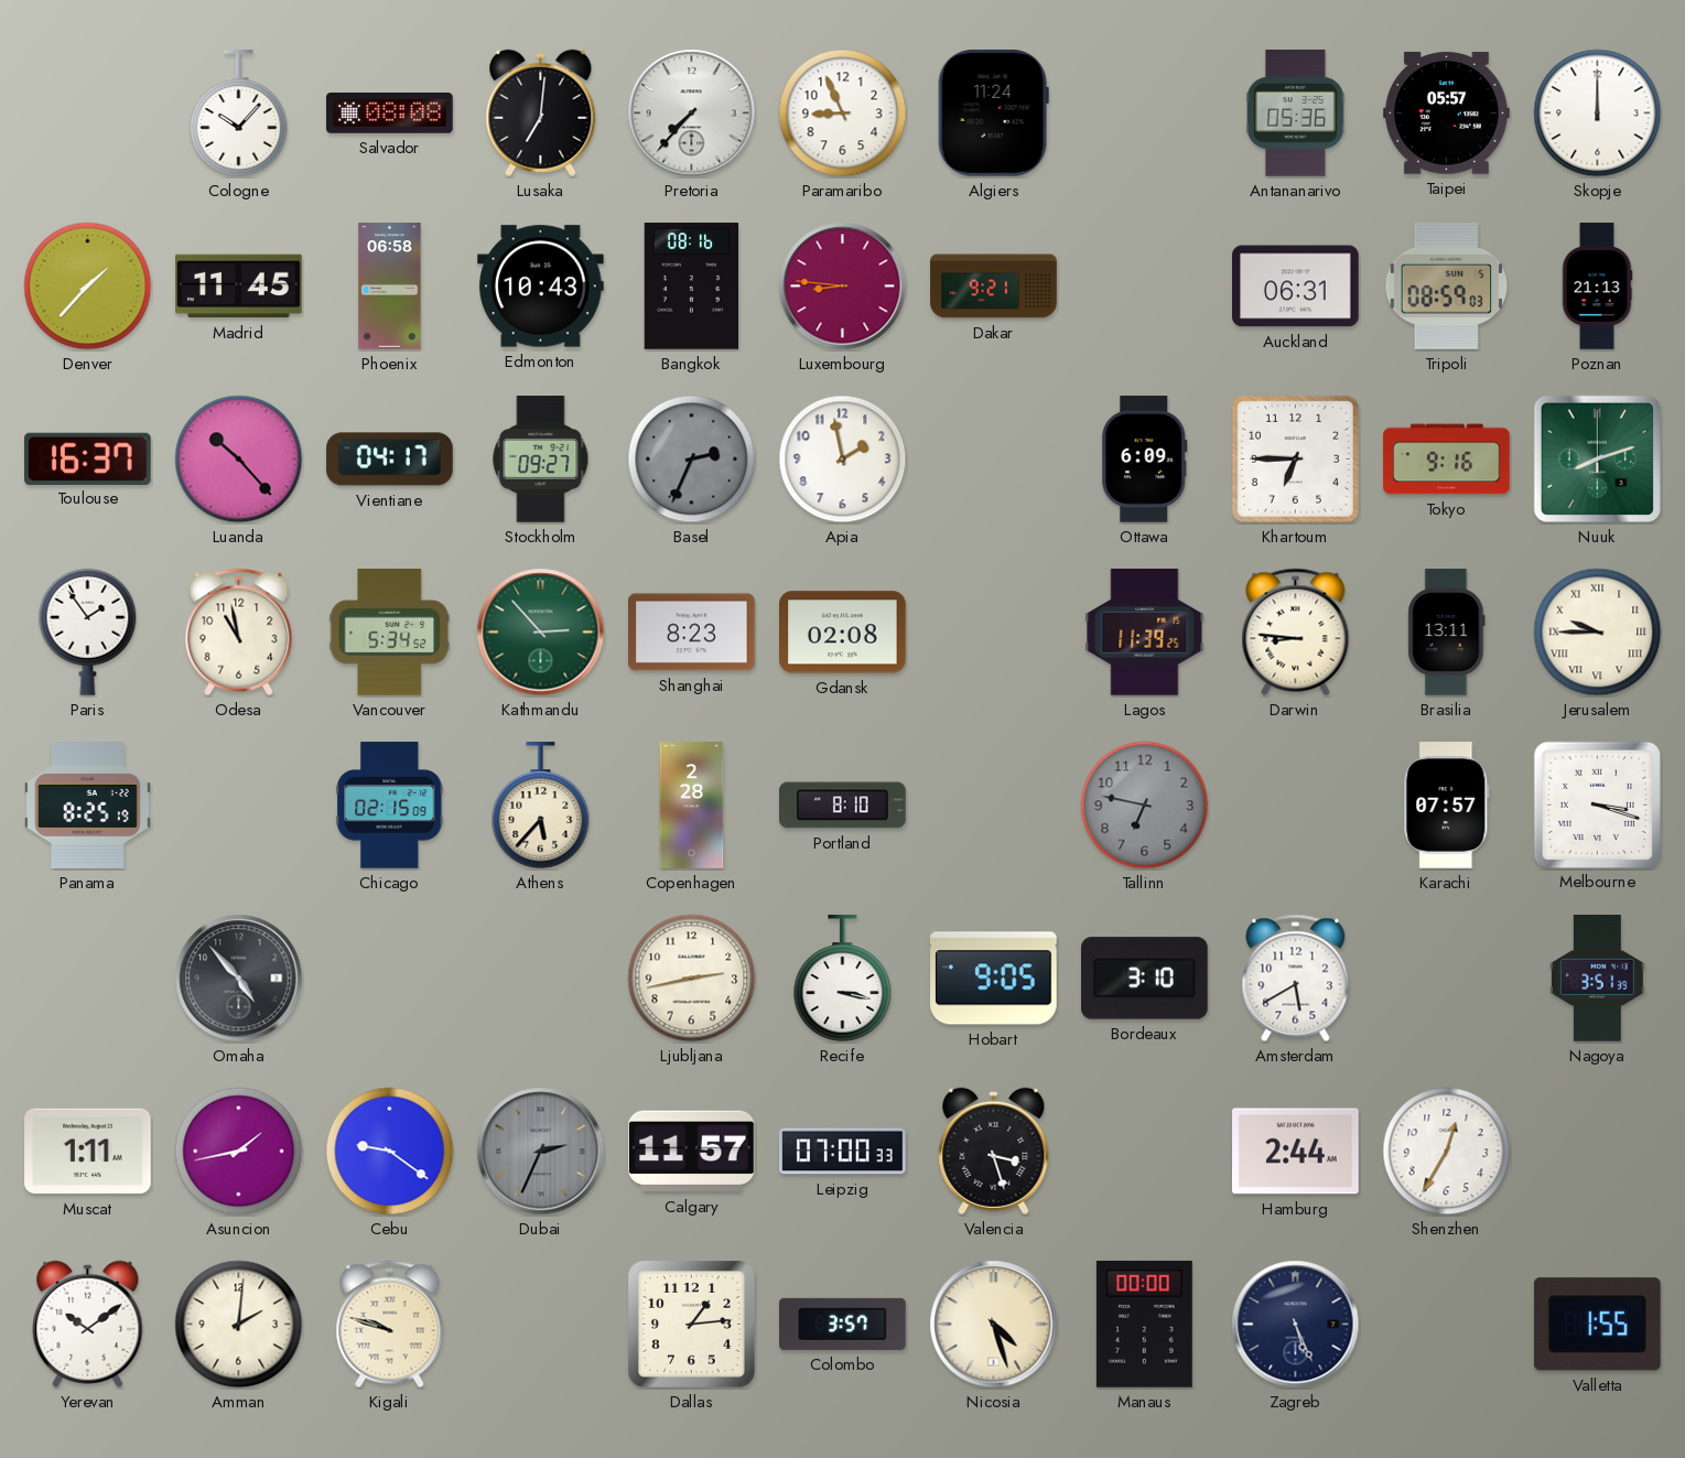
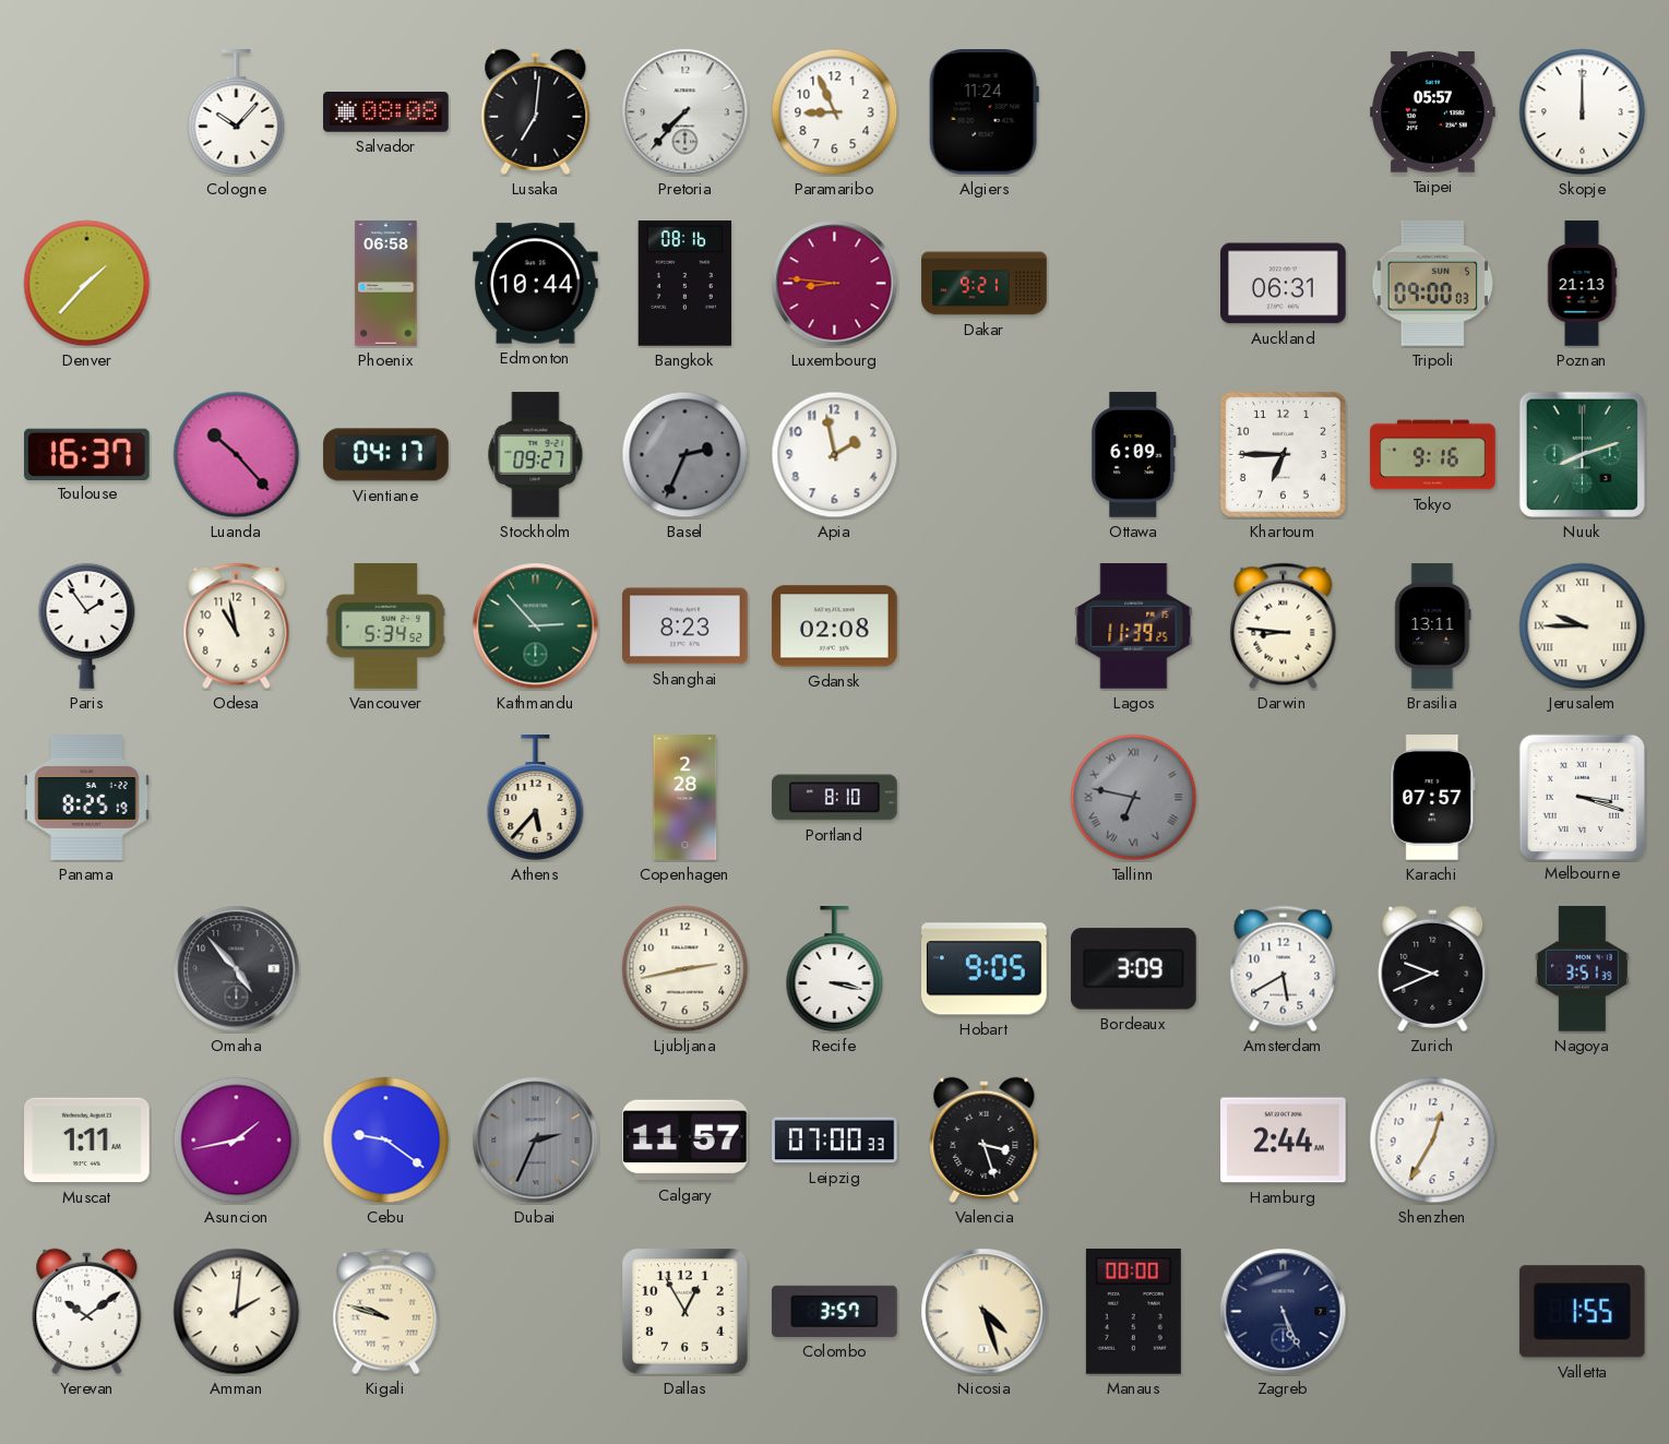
Antananarivo: 05:36 -> none
Madrid: 11:45 -> none
Edmonton: 10:43 -> 10:44
Tripoli: 08:59 -> 09:00
Chicago: 02:15 -> none
Tallinn numerals: Arabic -> Roman
Bordeaux: 3:10 -> 3:09
Zurich: none -> 9:41
Dallas: 1:14 -> 12:55
